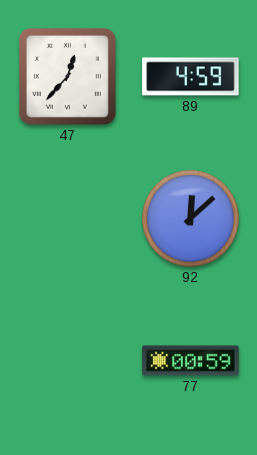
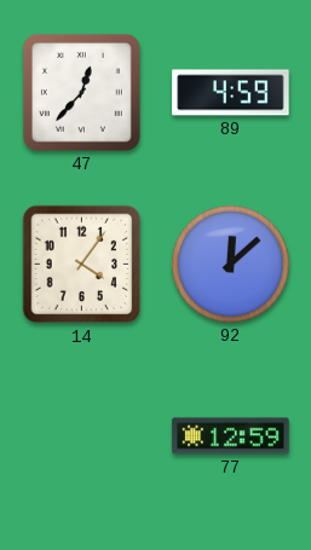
14: none -> 4:06
77: 00:59 -> 12:59
